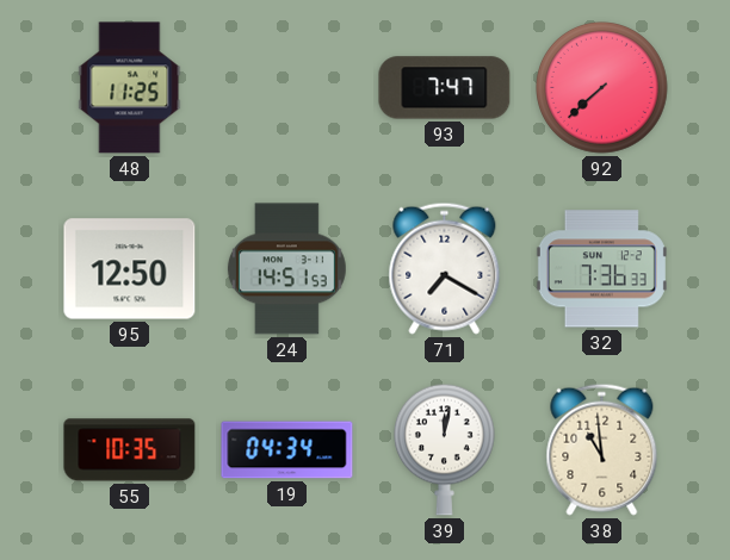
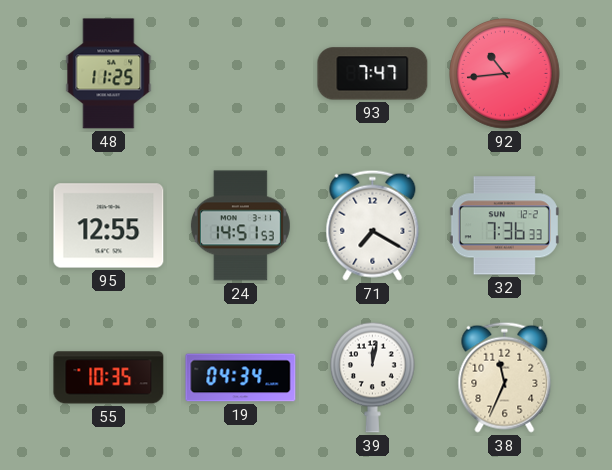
92: 7:38 -> 10:44
95: 12:50 -> 12:55
38: 10:59 -> 11:34
